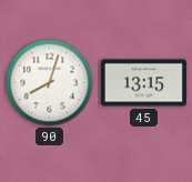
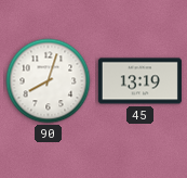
45: 13:15 -> 13:19
